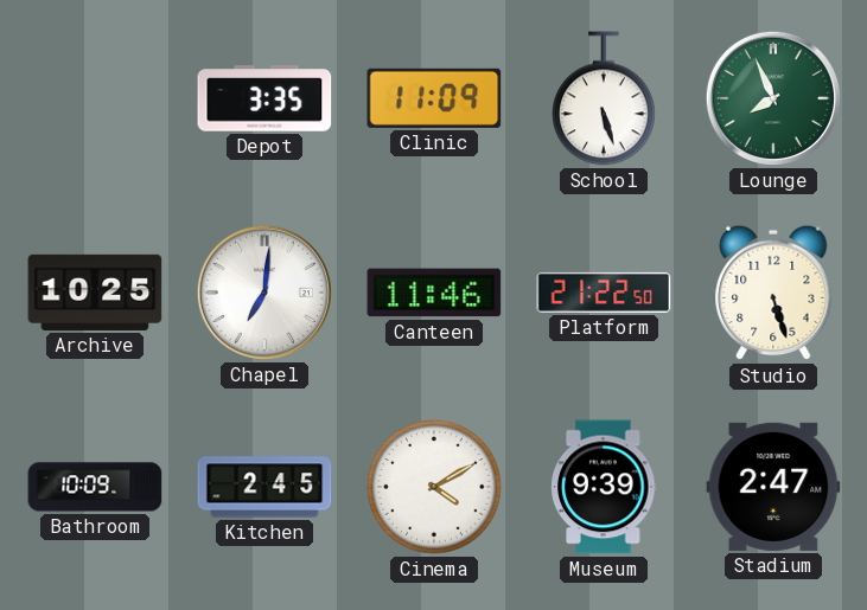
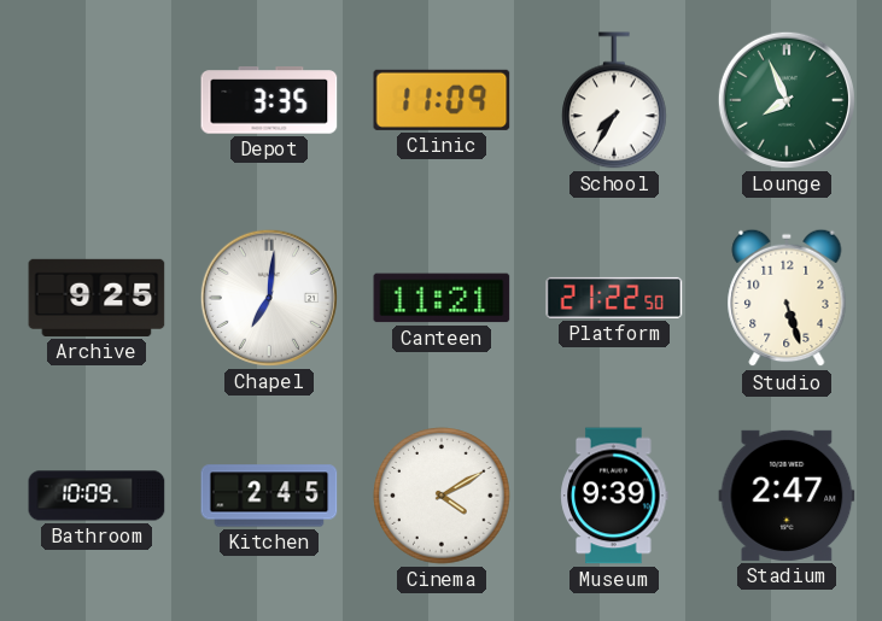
School: 5:27 -> 7:35
Archive: 10:25 -> 9:25
Canteen: 11:46 -> 11:21
